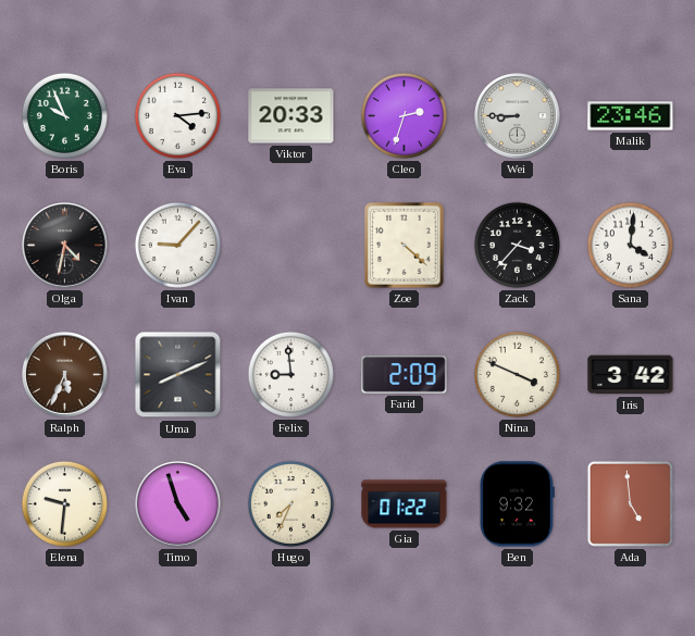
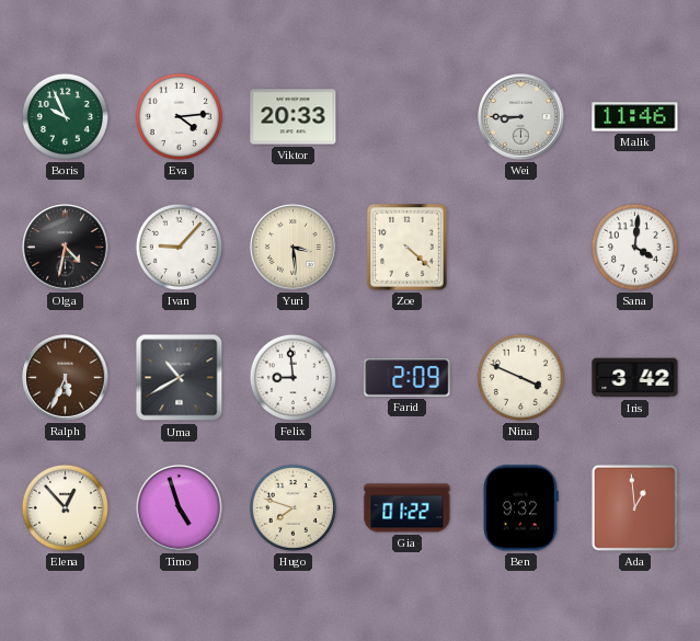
Cleo: 2:33 -> none
Malik: 23:46 -> 11:46
Yuri: none -> 3:29
Zack: 3:37 -> none
Uma: 8:11 -> 10:40
Elena: 9:31 -> 12:53
Hugo: 7:34 -> 7:48
Ada: 4:59 -> 12:59
